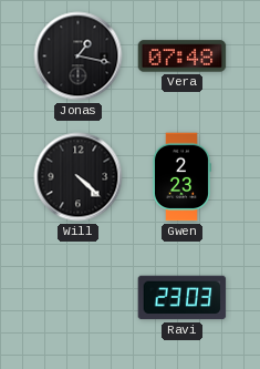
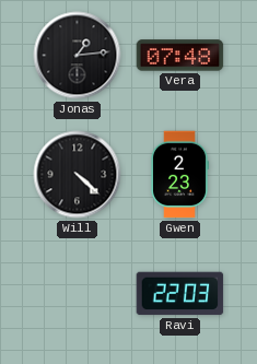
Jonas: 1:17 -> 1:14
Ravi: 23:03 -> 22:03
